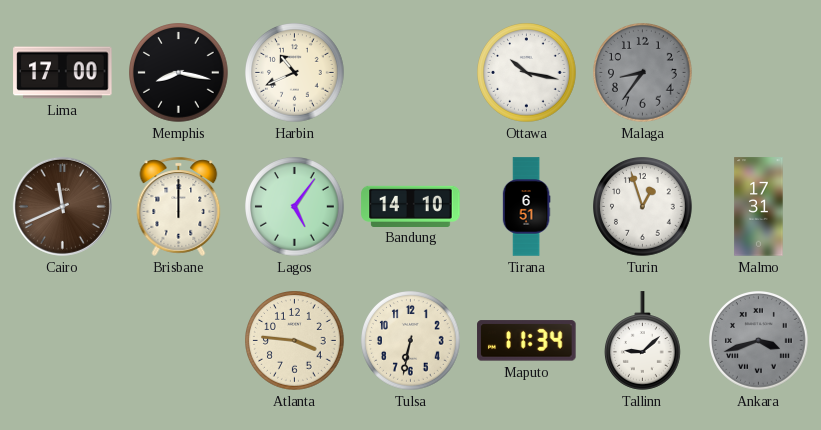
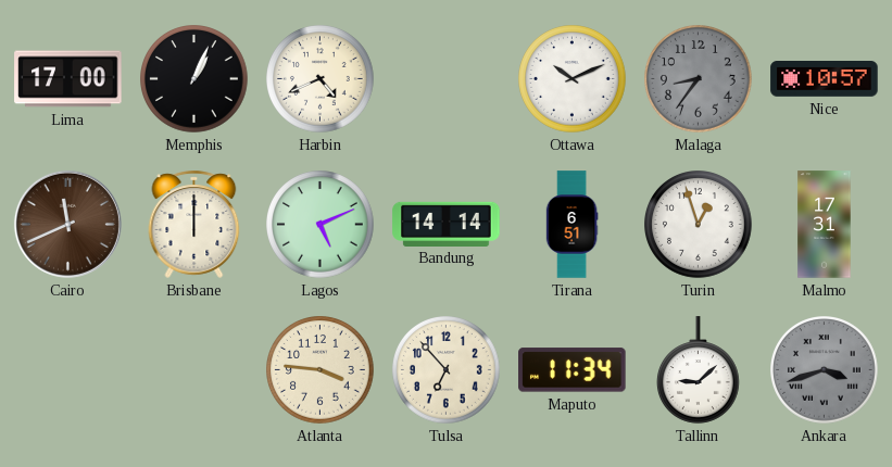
Memphis: 8:17 -> 1:04
Harbin: 10:41 -> 4:41
Ottawa: 10:17 -> 10:11
Nice: none -> 10:57
Lagos: 5:06 -> 5:11
Bandung: 14:10 -> 14:14
Tulsa: 6:32 -> 6:53
